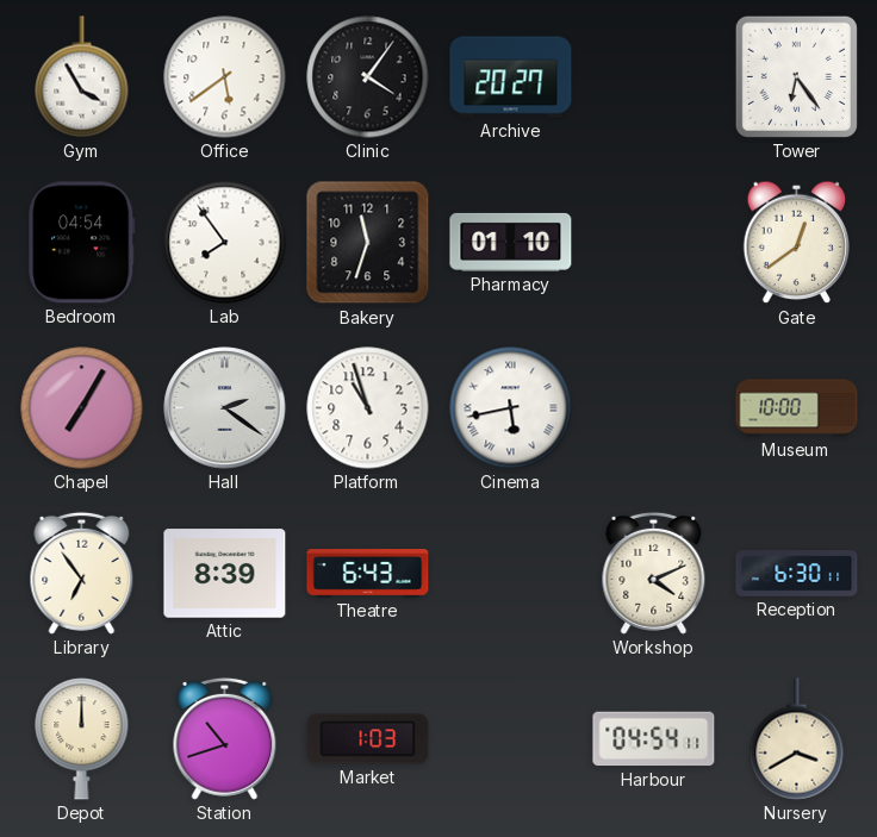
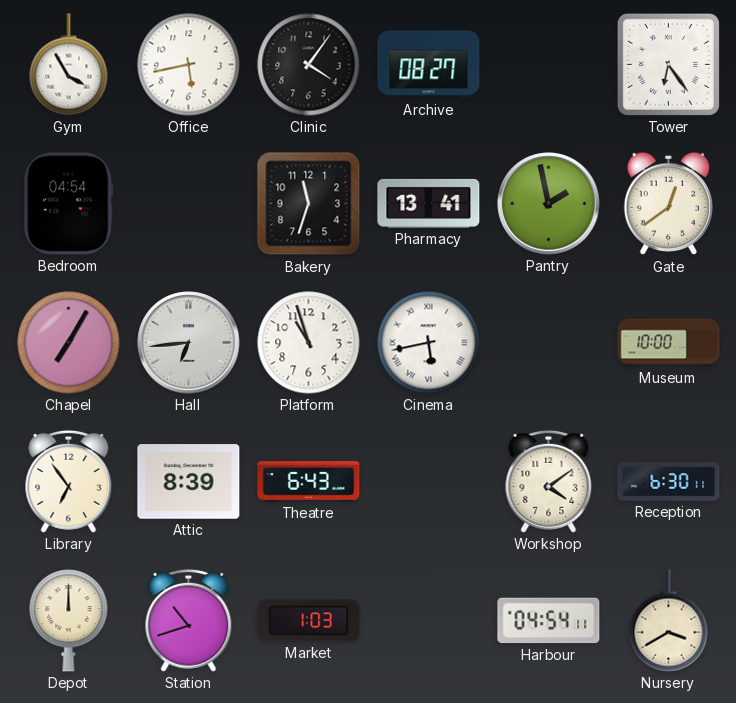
Office: 5:39 -> 5:43
Archive: 20:27 -> 08:27
Lab: 7:54 -> none
Pharmacy: 01:10 -> 13:41
Pantry: none -> 1:58
Hall: 2:21 -> 6:44
Workshop: 4:11 -> 4:09
